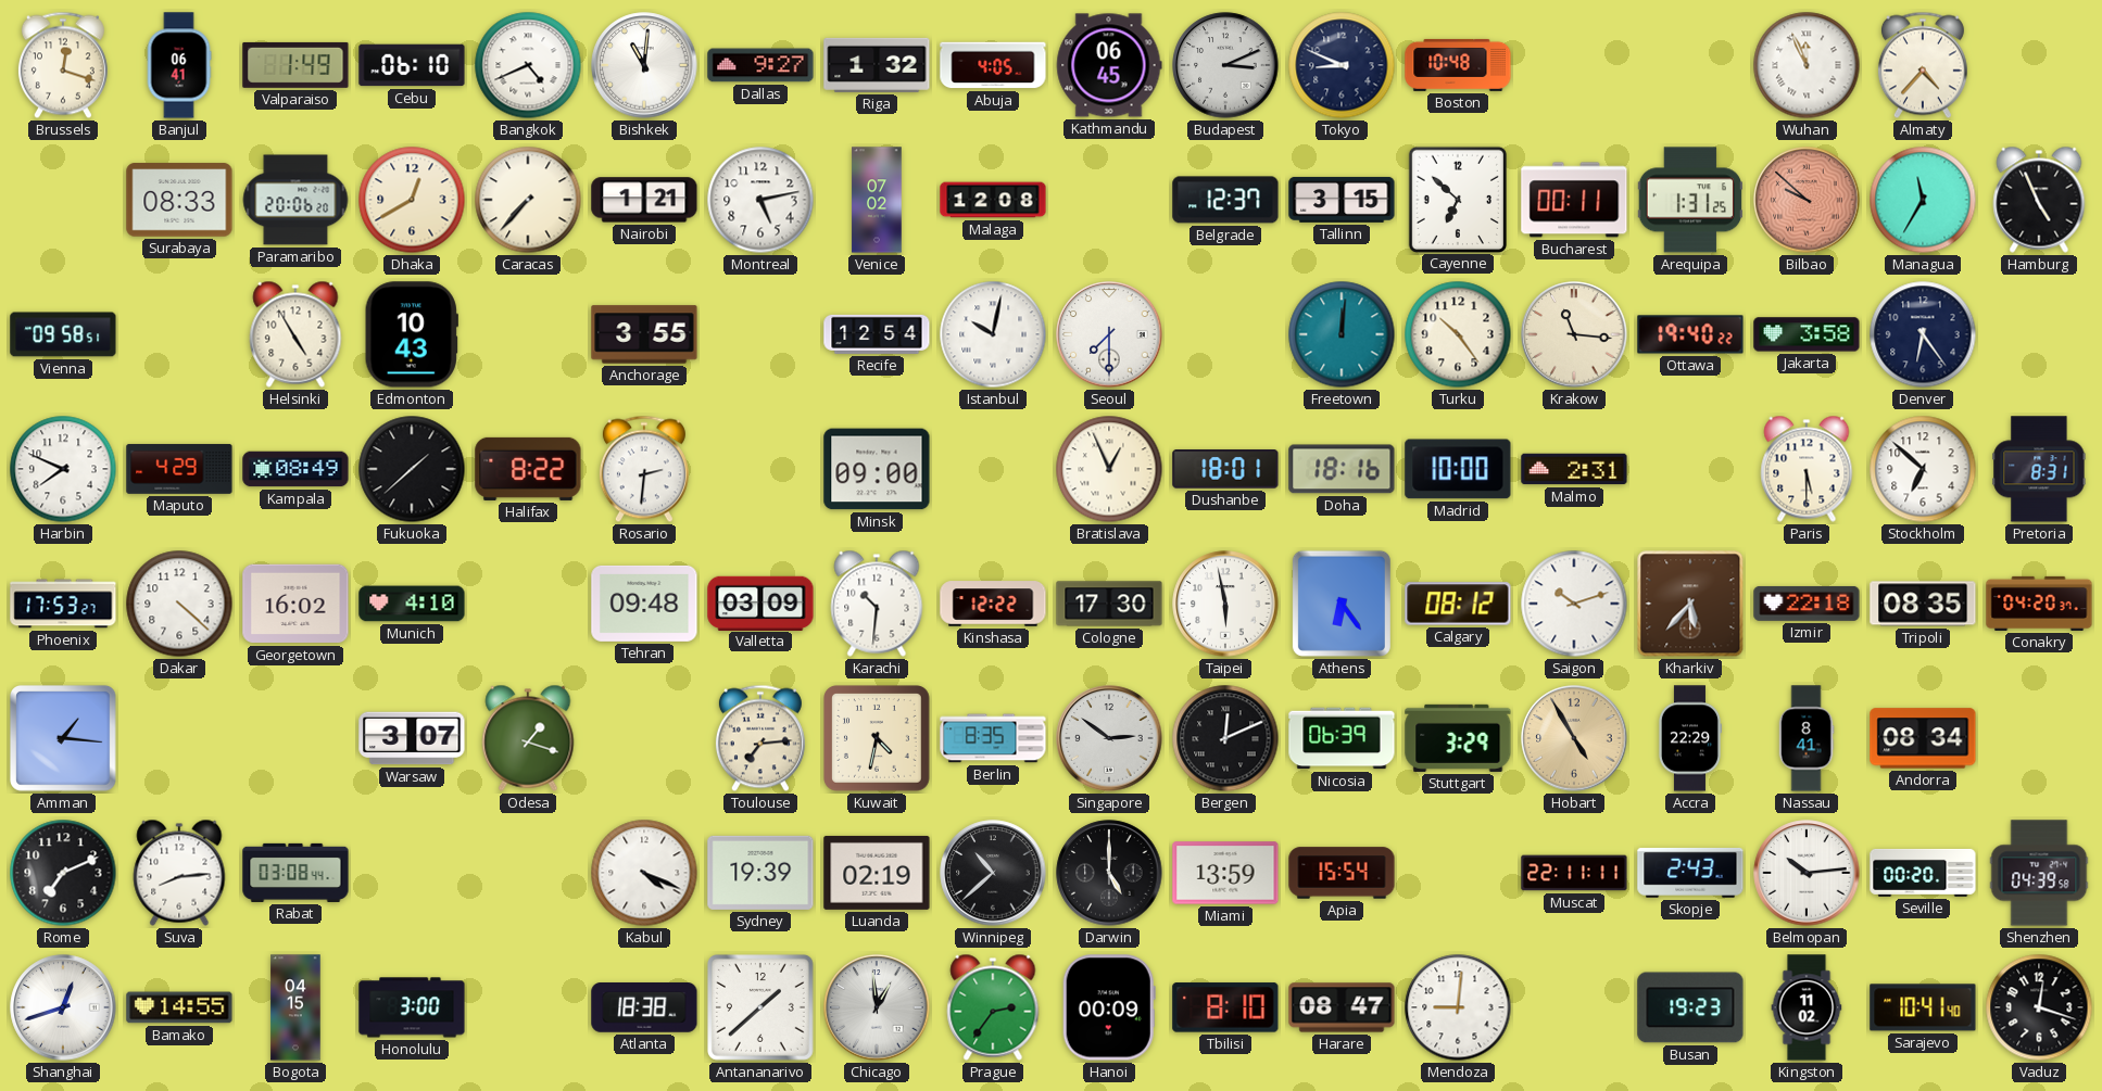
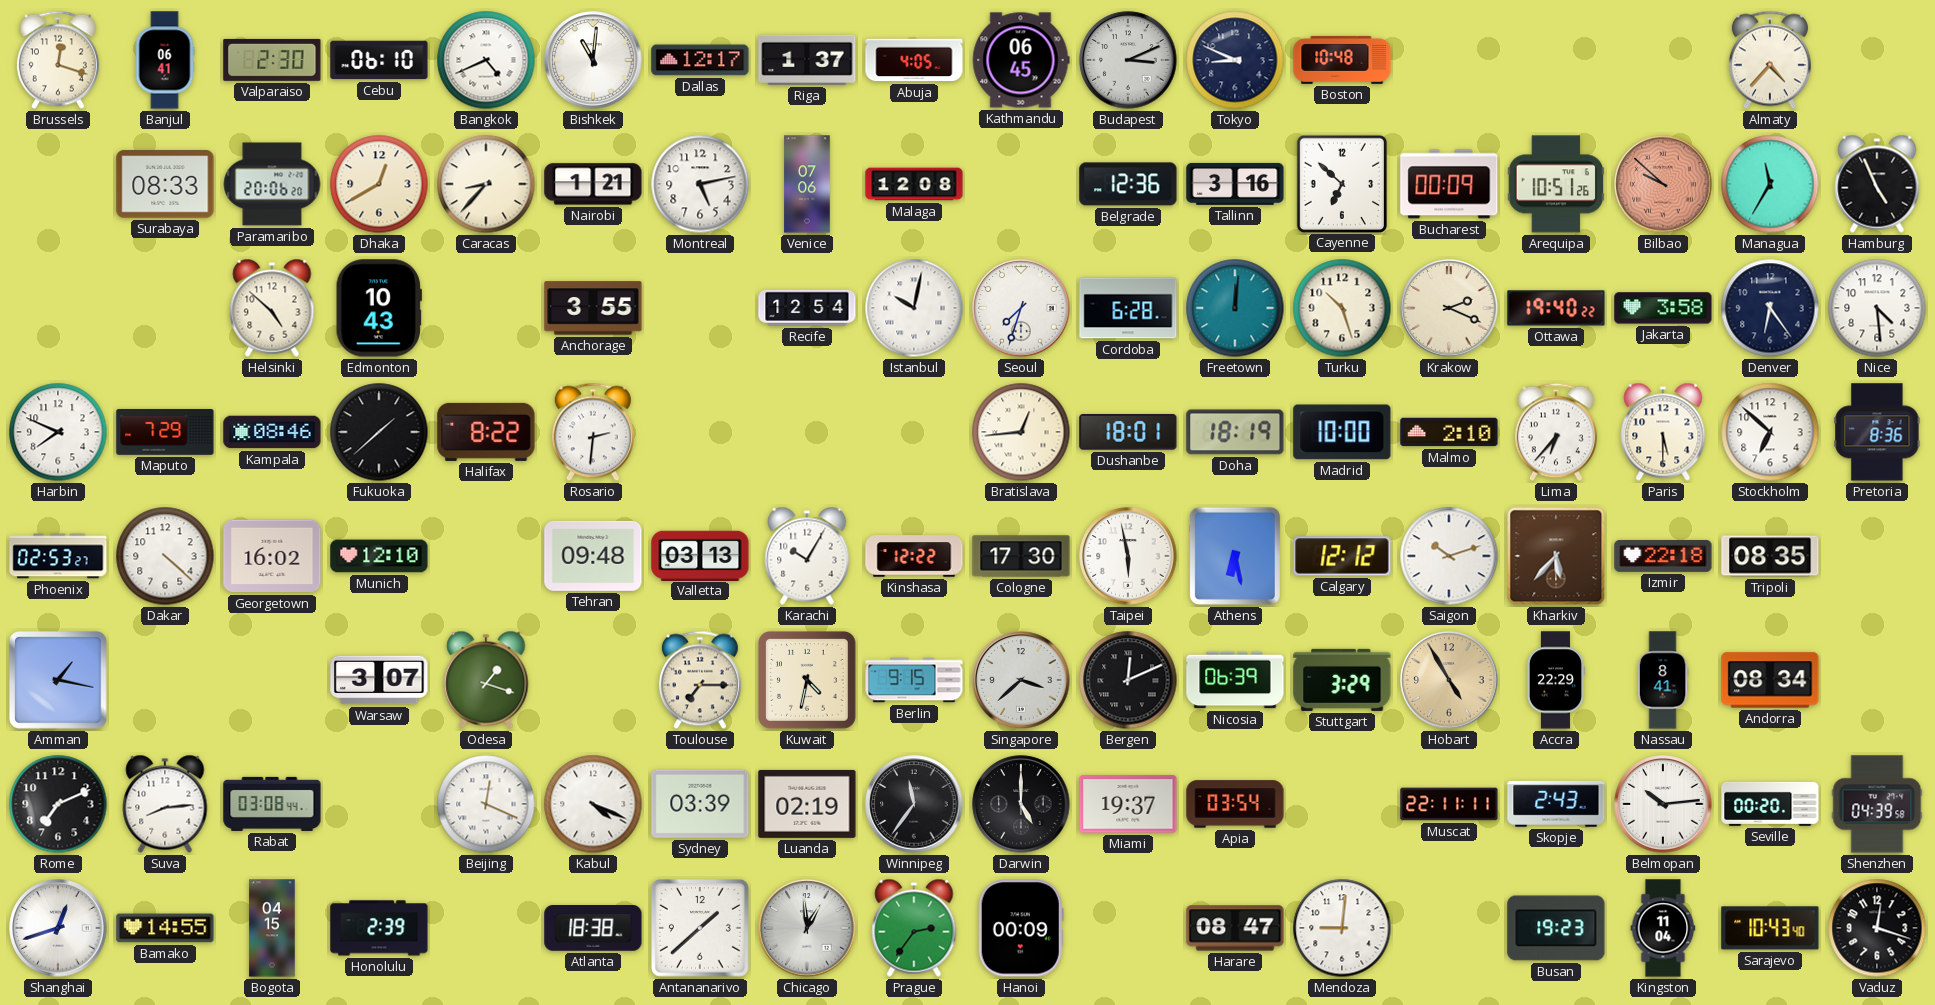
Valparaiso: 1:49 -> 2:30
Dallas: 9:27 -> 12:17
Riga: 1:32 -> 1:37
Wuhan: 11:56 -> none
Caracas: 7:37 -> 8:37
Venice: 07:02 -> 07:06
Belgrade: 12:37 -> 12:36
Tallinn: 3:15 -> 3:16
Bucharest: 00:11 -> 00:09
Arequipa: 1:31 -> 10:51
Vienna: 09:58 -> none
Helsinki: 4:55 -> 4:52
Seoul: 7:30 -> 7:33
Cordoba: none -> 6:28
Turku: 10:24 -> 10:27
Krakow: 11:16 -> 2:19
Nice: none -> 4:29
Maputo: 4:29 -> 7:29
Kampala: 08:49 -> 08:46
Minsk: 09:00 -> none
Bratislava: 12:56 -> 12:44
Doha: 18:16 -> 18:19
Malmo: 2:31 -> 2:10
Lima: none -> 6:37
Pretoria: 8:31 -> 8:36
Phoenix: 17:53 -> 02:53
Munich: 4:10 -> 12:10
Valletta: 03:09 -> 03:13
Karachi: 10:31 -> 10:05
Athens: 6:24 -> 6:28
Calgary: 08:12 -> 12:12
Conakry: 04:20 -> none
Amman: 1:16 -> 1:17
Toulouse: 7:14 -> 7:15
Berlin: 8:35 -> 9:15
Singapore: 2:51 -> 3:38
Beijing: none -> 12:19
Sydney: 19:39 -> 03:39
Winnipeg: 10:38 -> 11:36
Miami: 13:59 -> 19:37
Apia: 15:54 -> 03:54
Honolulu: 3:00 -> 2:39
Tbilisi: 8:10 -> none
Kingston: 11:02 -> 11:04
Sarajevo: 10:41 -> 10:43
